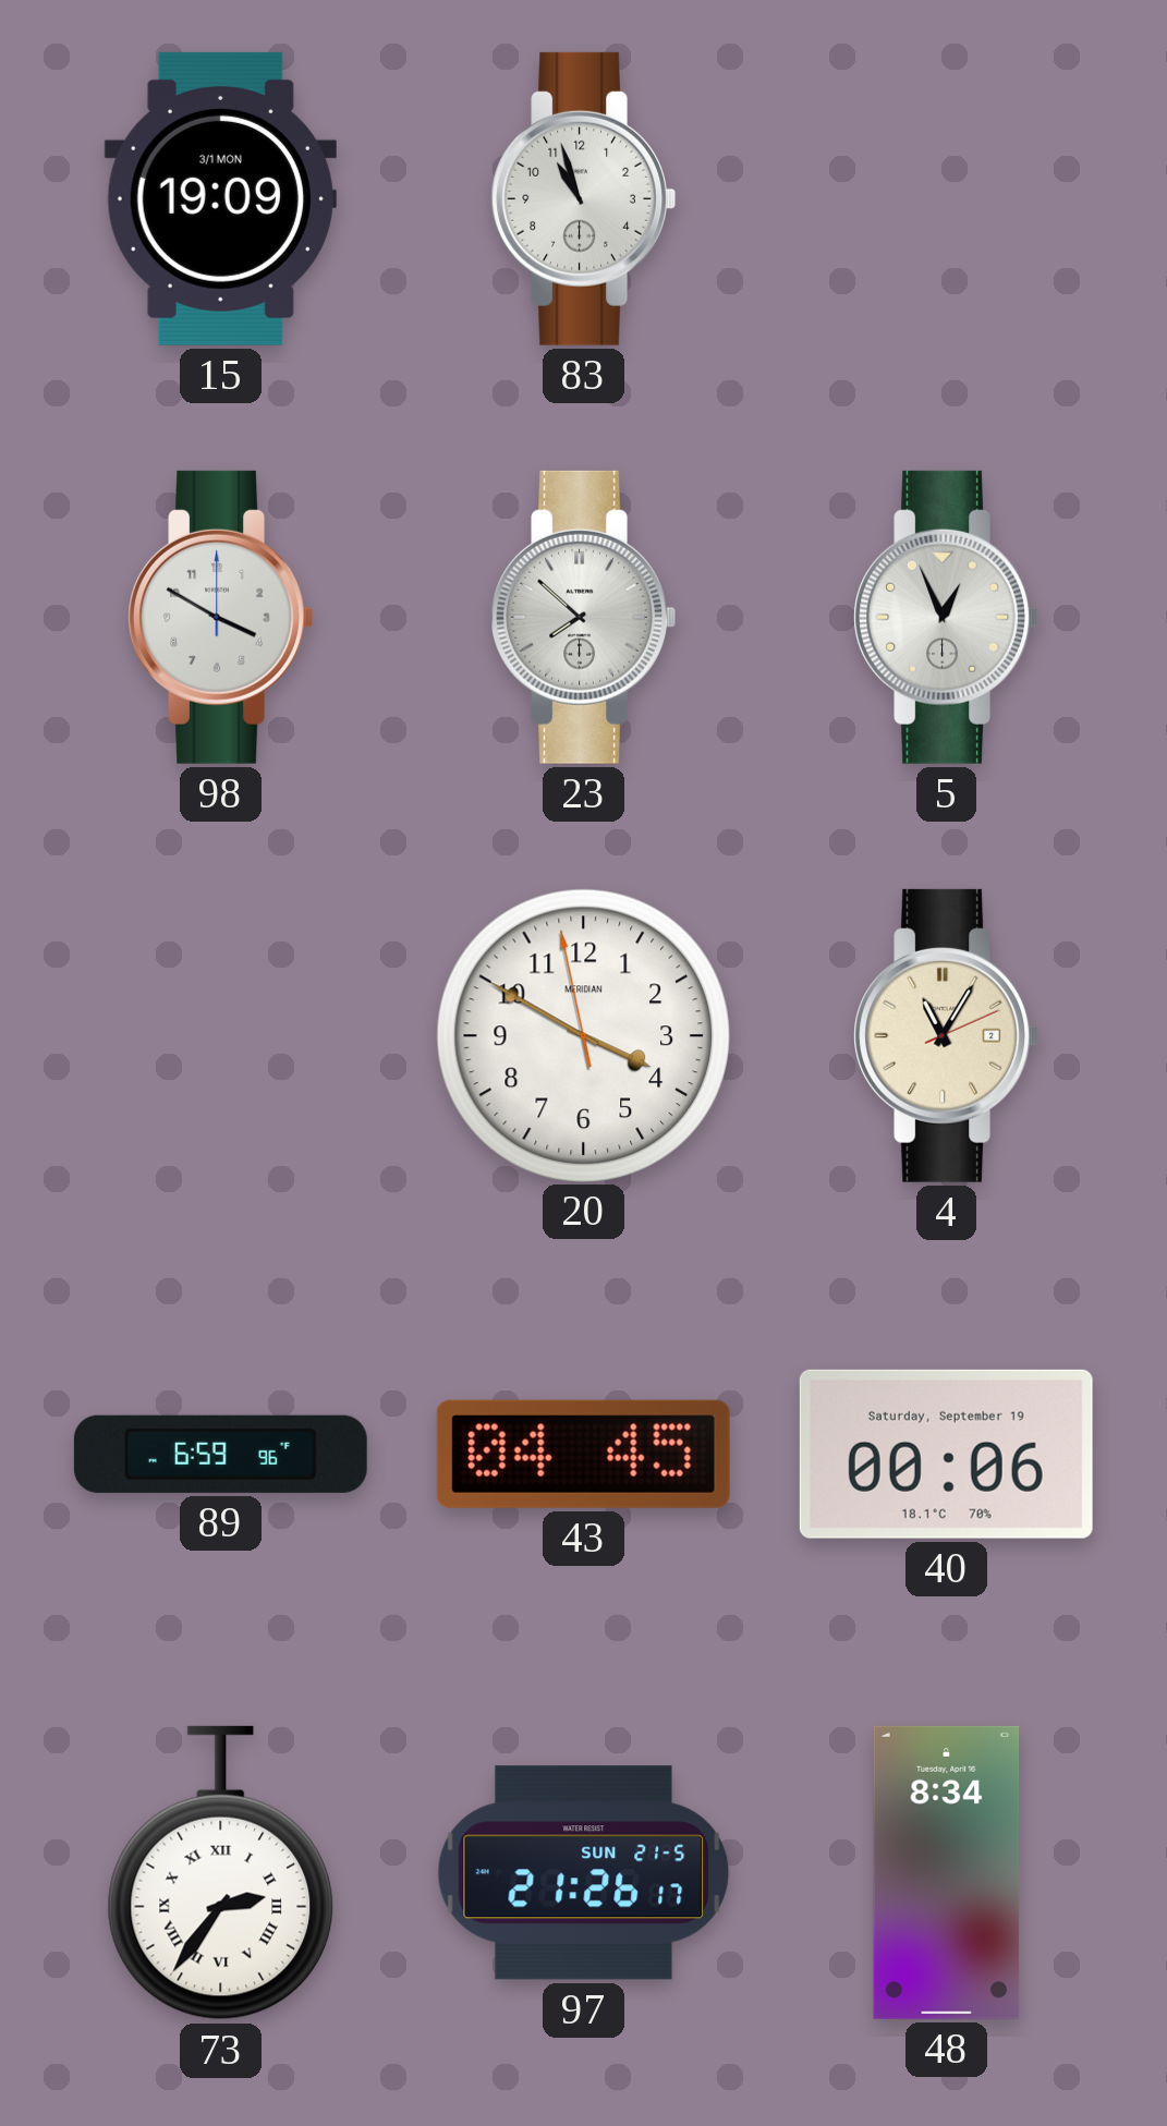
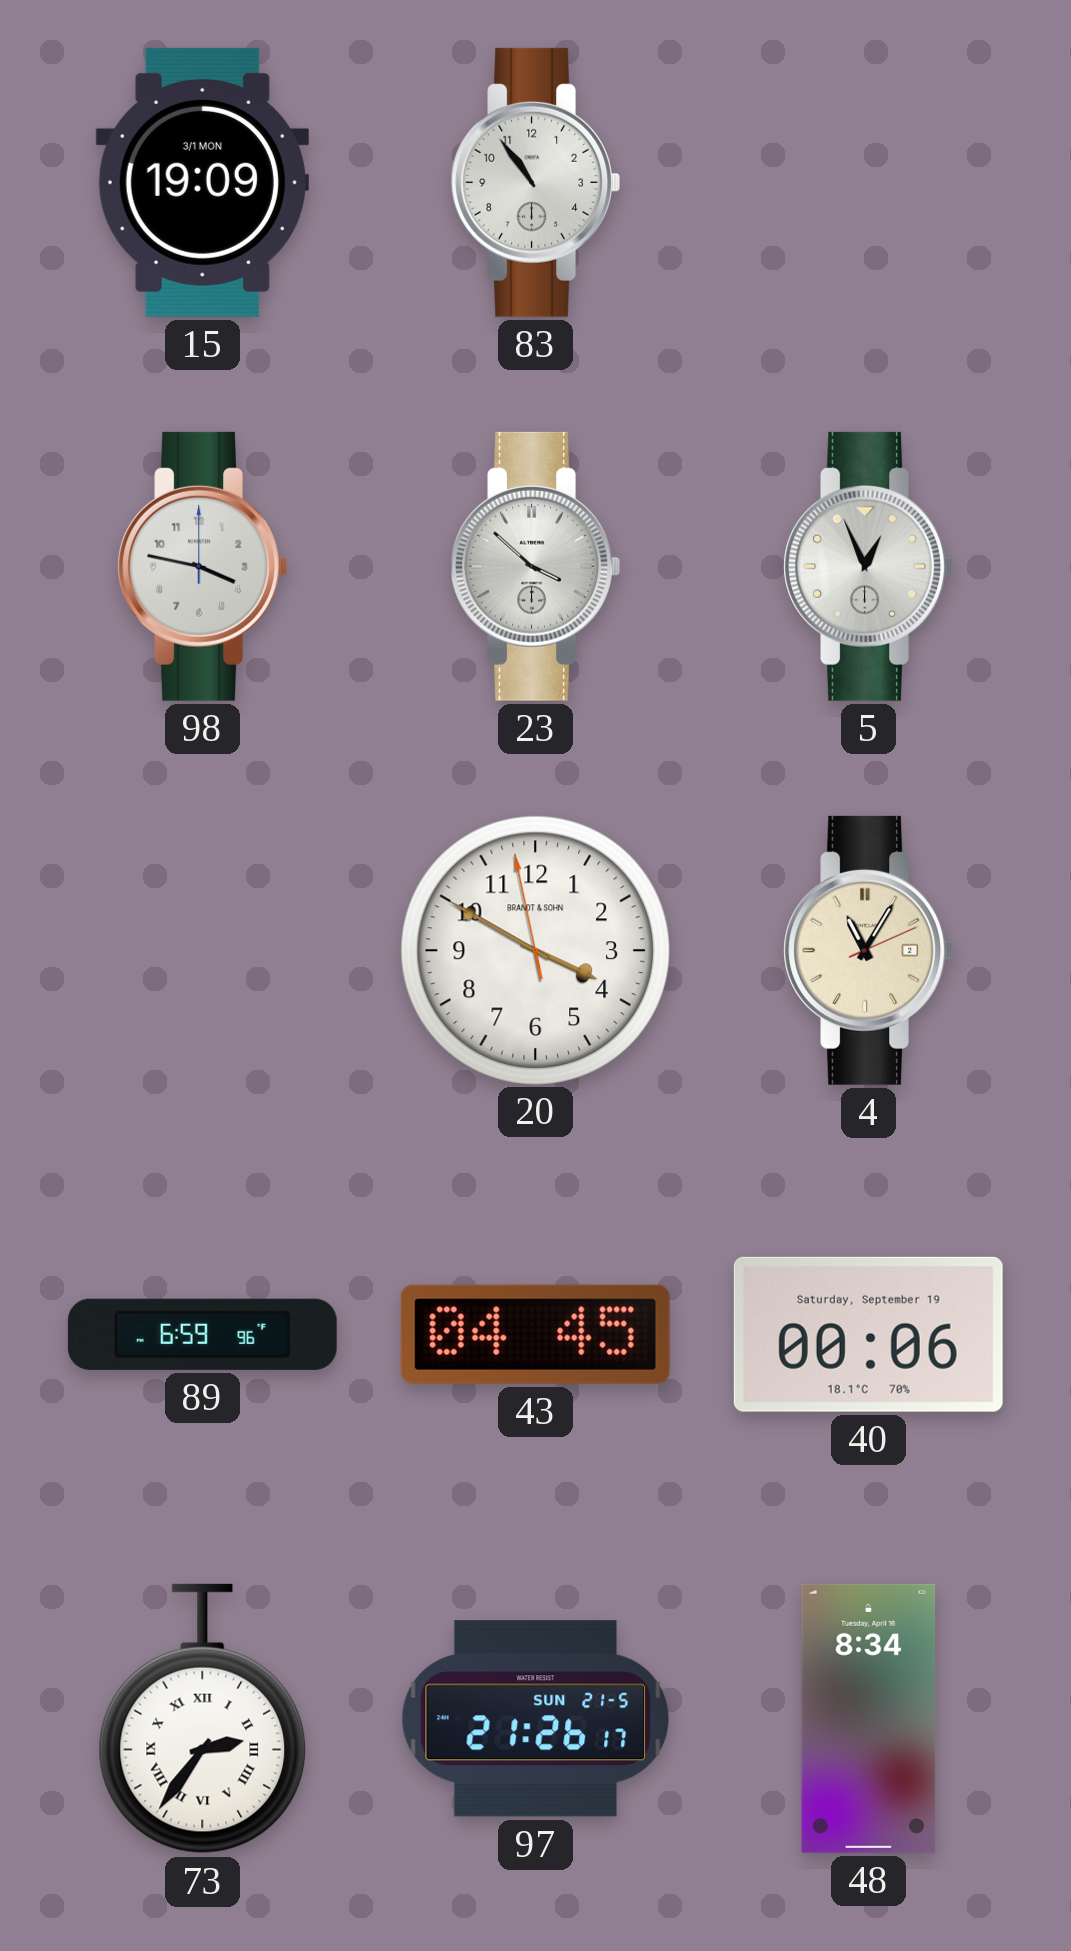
83: 10:57 -> 10:54
98: 3:50 -> 3:47
23: 7:52 -> 3:52
20 brand: MERIDIAN -> BRANDT & SOHN
